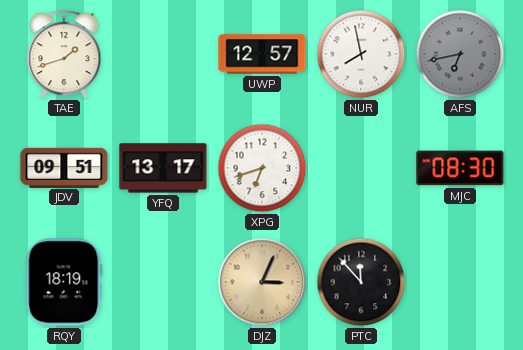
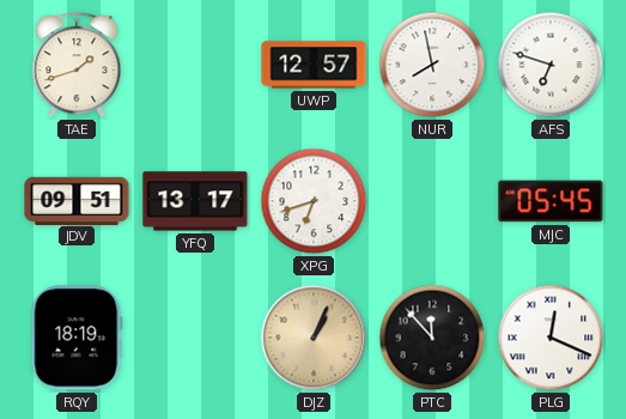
AFS: 6:43 -> 6:48
AFS dial: grey -> white
MJC: 08:30 -> 05:45
DJZ: 3:04 -> 1:04
PLG: none -> 12:19
